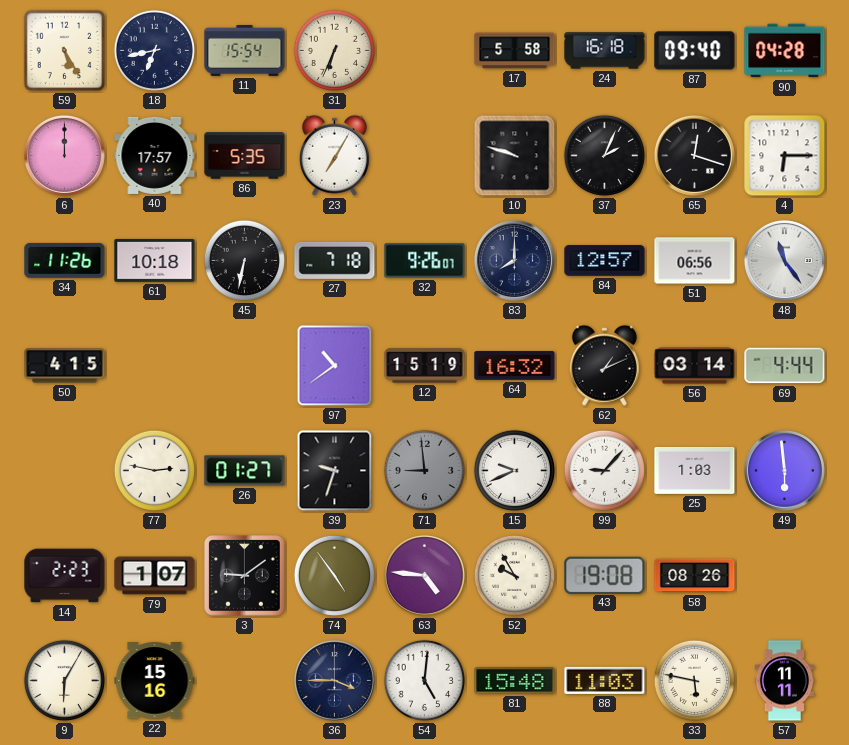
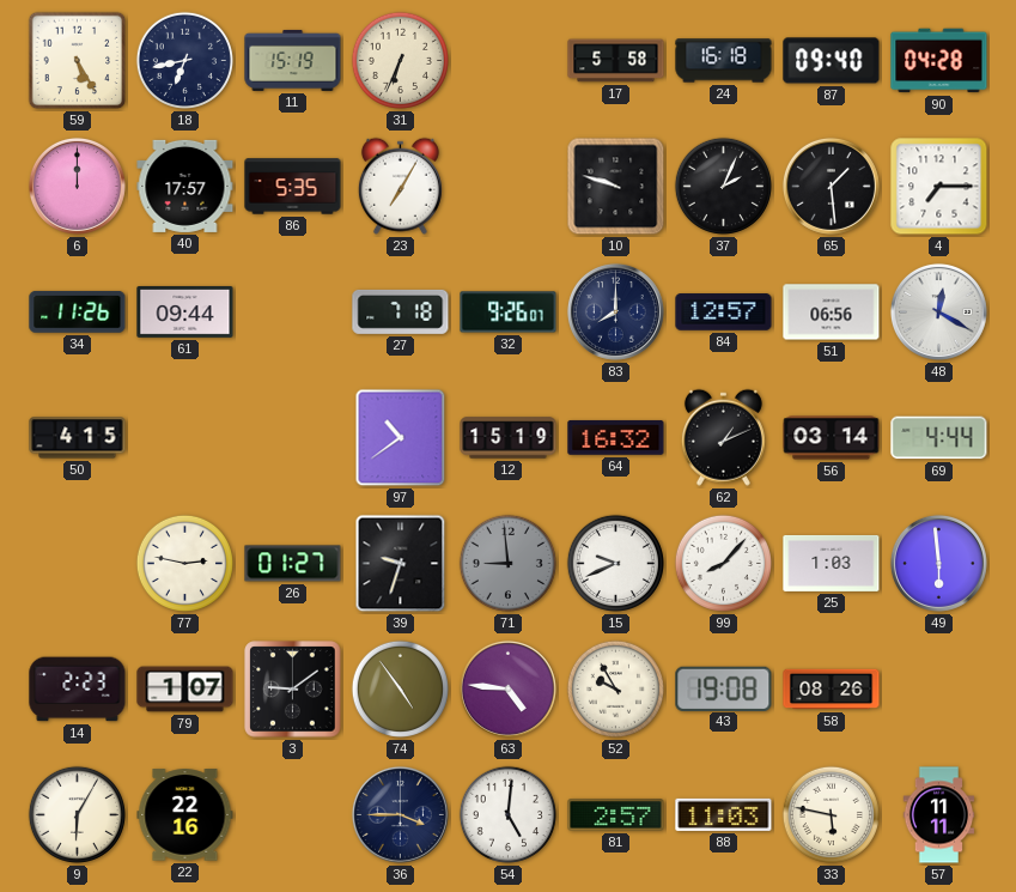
11: 15:54 -> 15:19
65: 12:18 -> 1:29
4: 6:15 -> 7:15
61: 10:18 -> 09:44
45: 6:32 -> none
48: 11:24 -> 12:20
99: 9:07 -> 8:07
22: 15:16 -> 22:16
81: 15:48 -> 2:57
